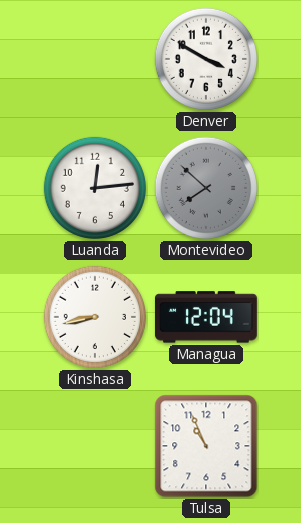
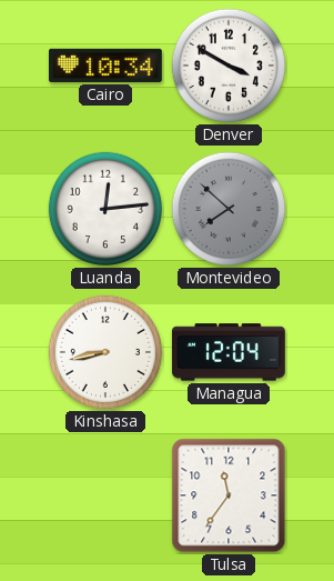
Cairo: none -> 10:34
Tulsa: 10:56 -> 11:36
